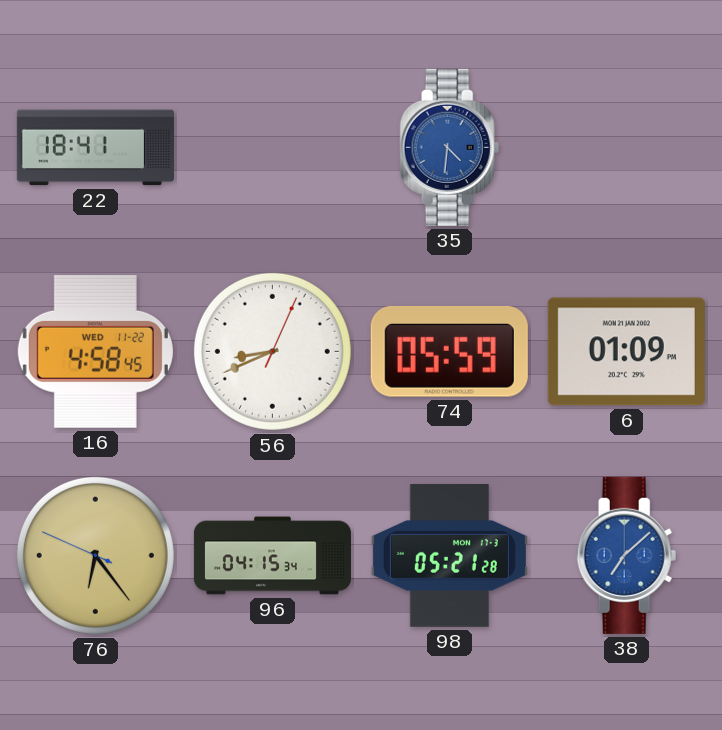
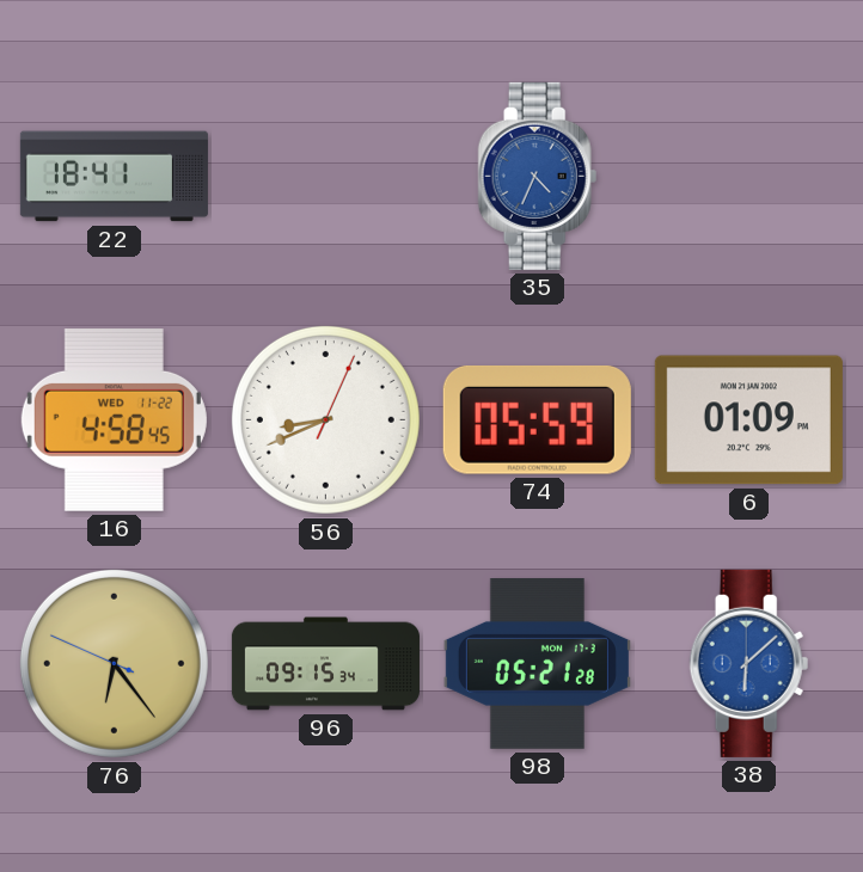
35: 4:31 -> 4:34
96: 04:15 -> 09:15
38: 7:08 -> 6:08
